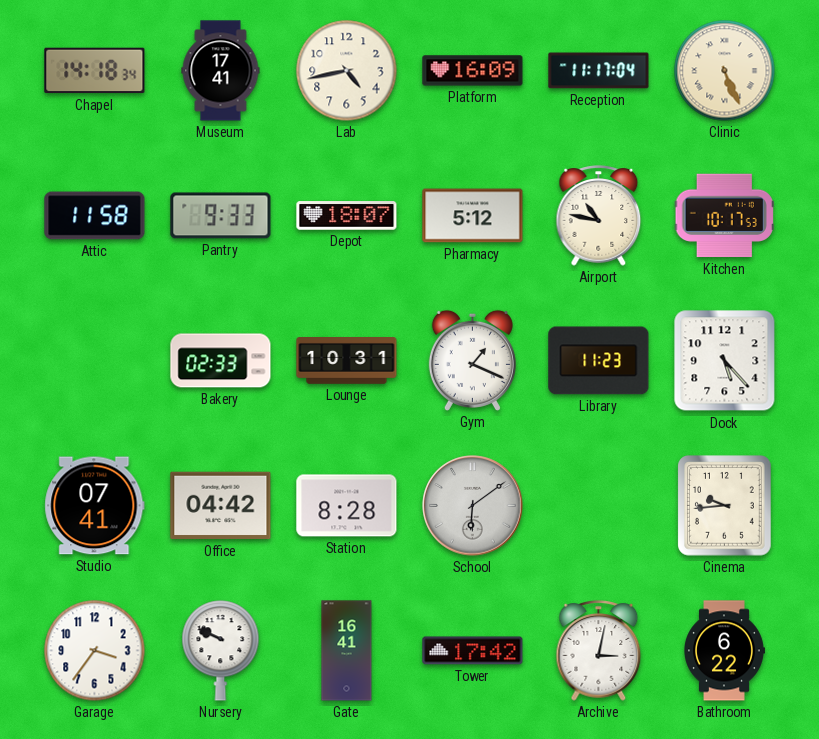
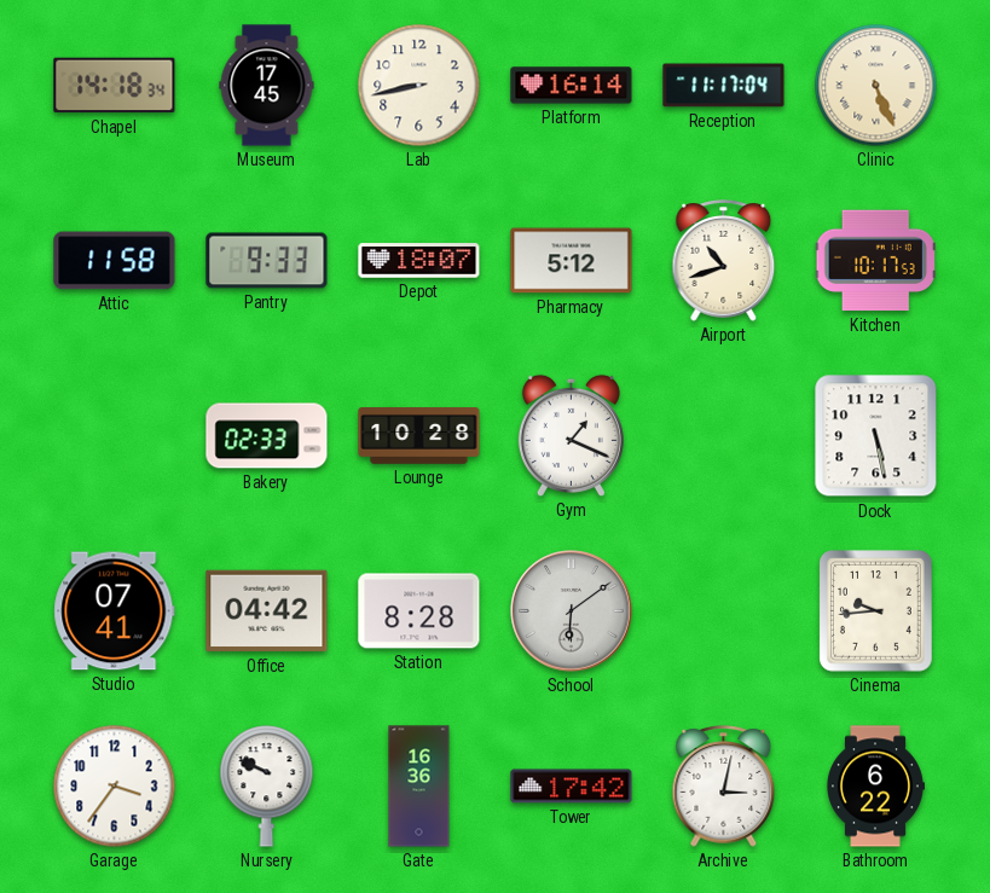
Museum: 17:41 -> 17:45
Lab: 4:43 -> 8:43
Platform: 16:09 -> 16:14
Airport: 10:47 -> 10:42
Lounge: 10:31 -> 10:28
Library: 11:23 -> none
Dock: 5:23 -> 5:28
Gate: 16:41 -> 16:36
